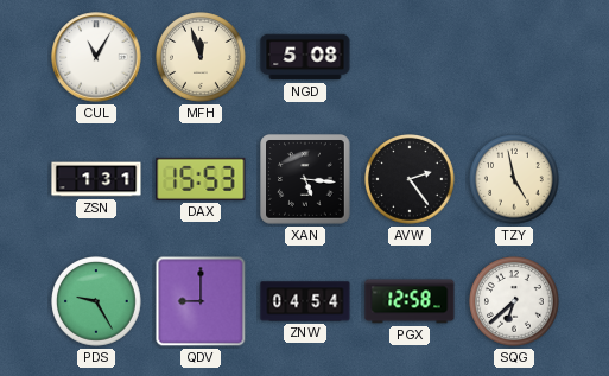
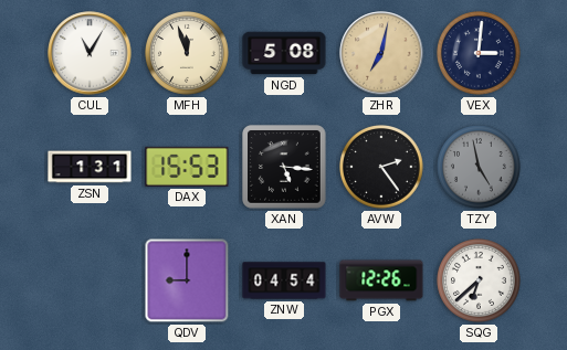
ZHR: none -> 7:02
VEX: none -> 3:01
TZY dial: cream -> grey
PDS: 9:25 -> none
PGX: 12:58 -> 12:26
